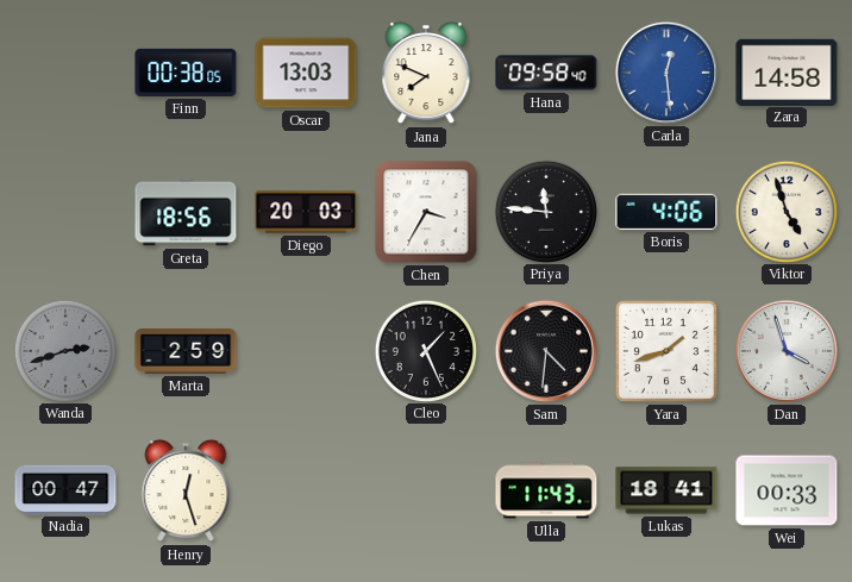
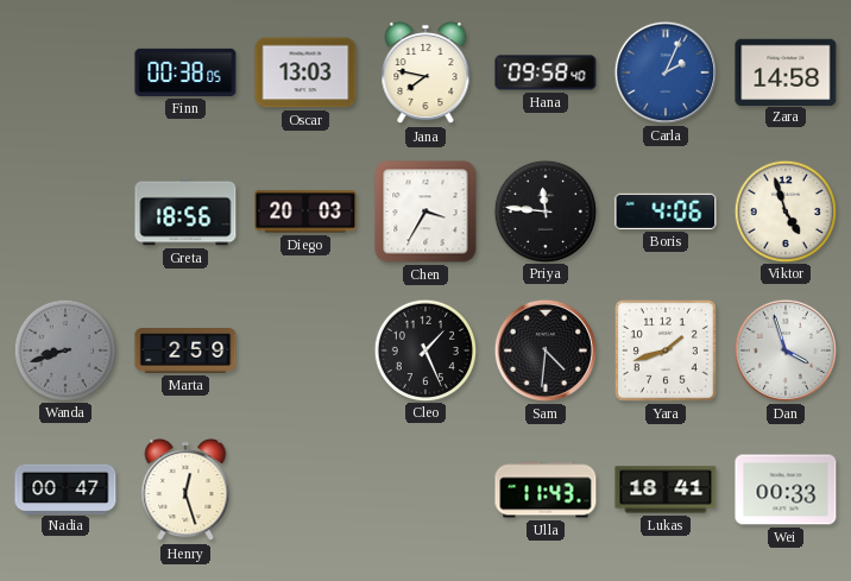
Jana: 7:49 -> 7:47
Carla: 12:29 -> 2:04
Wanda: 2:42 -> 8:42
